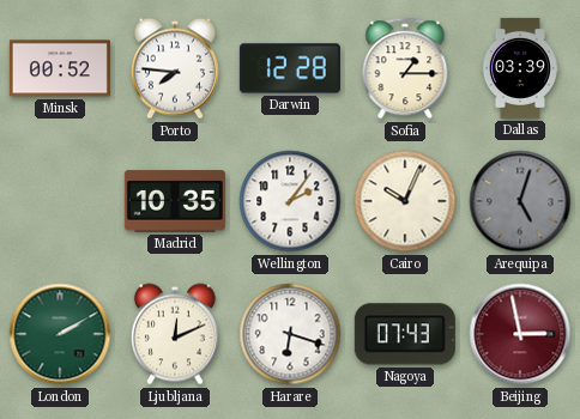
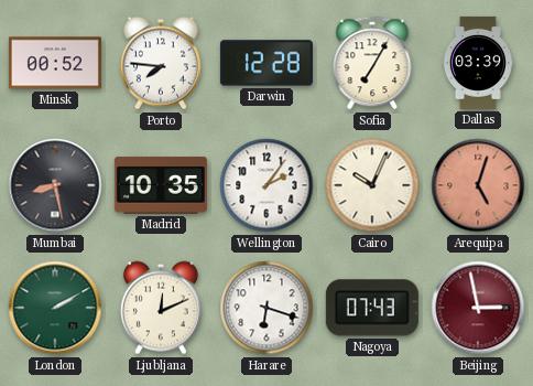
Sofia: 1:15 -> 7:05
Mumbai: none -> 8:28
Arequipa dial: grey -> salmon
